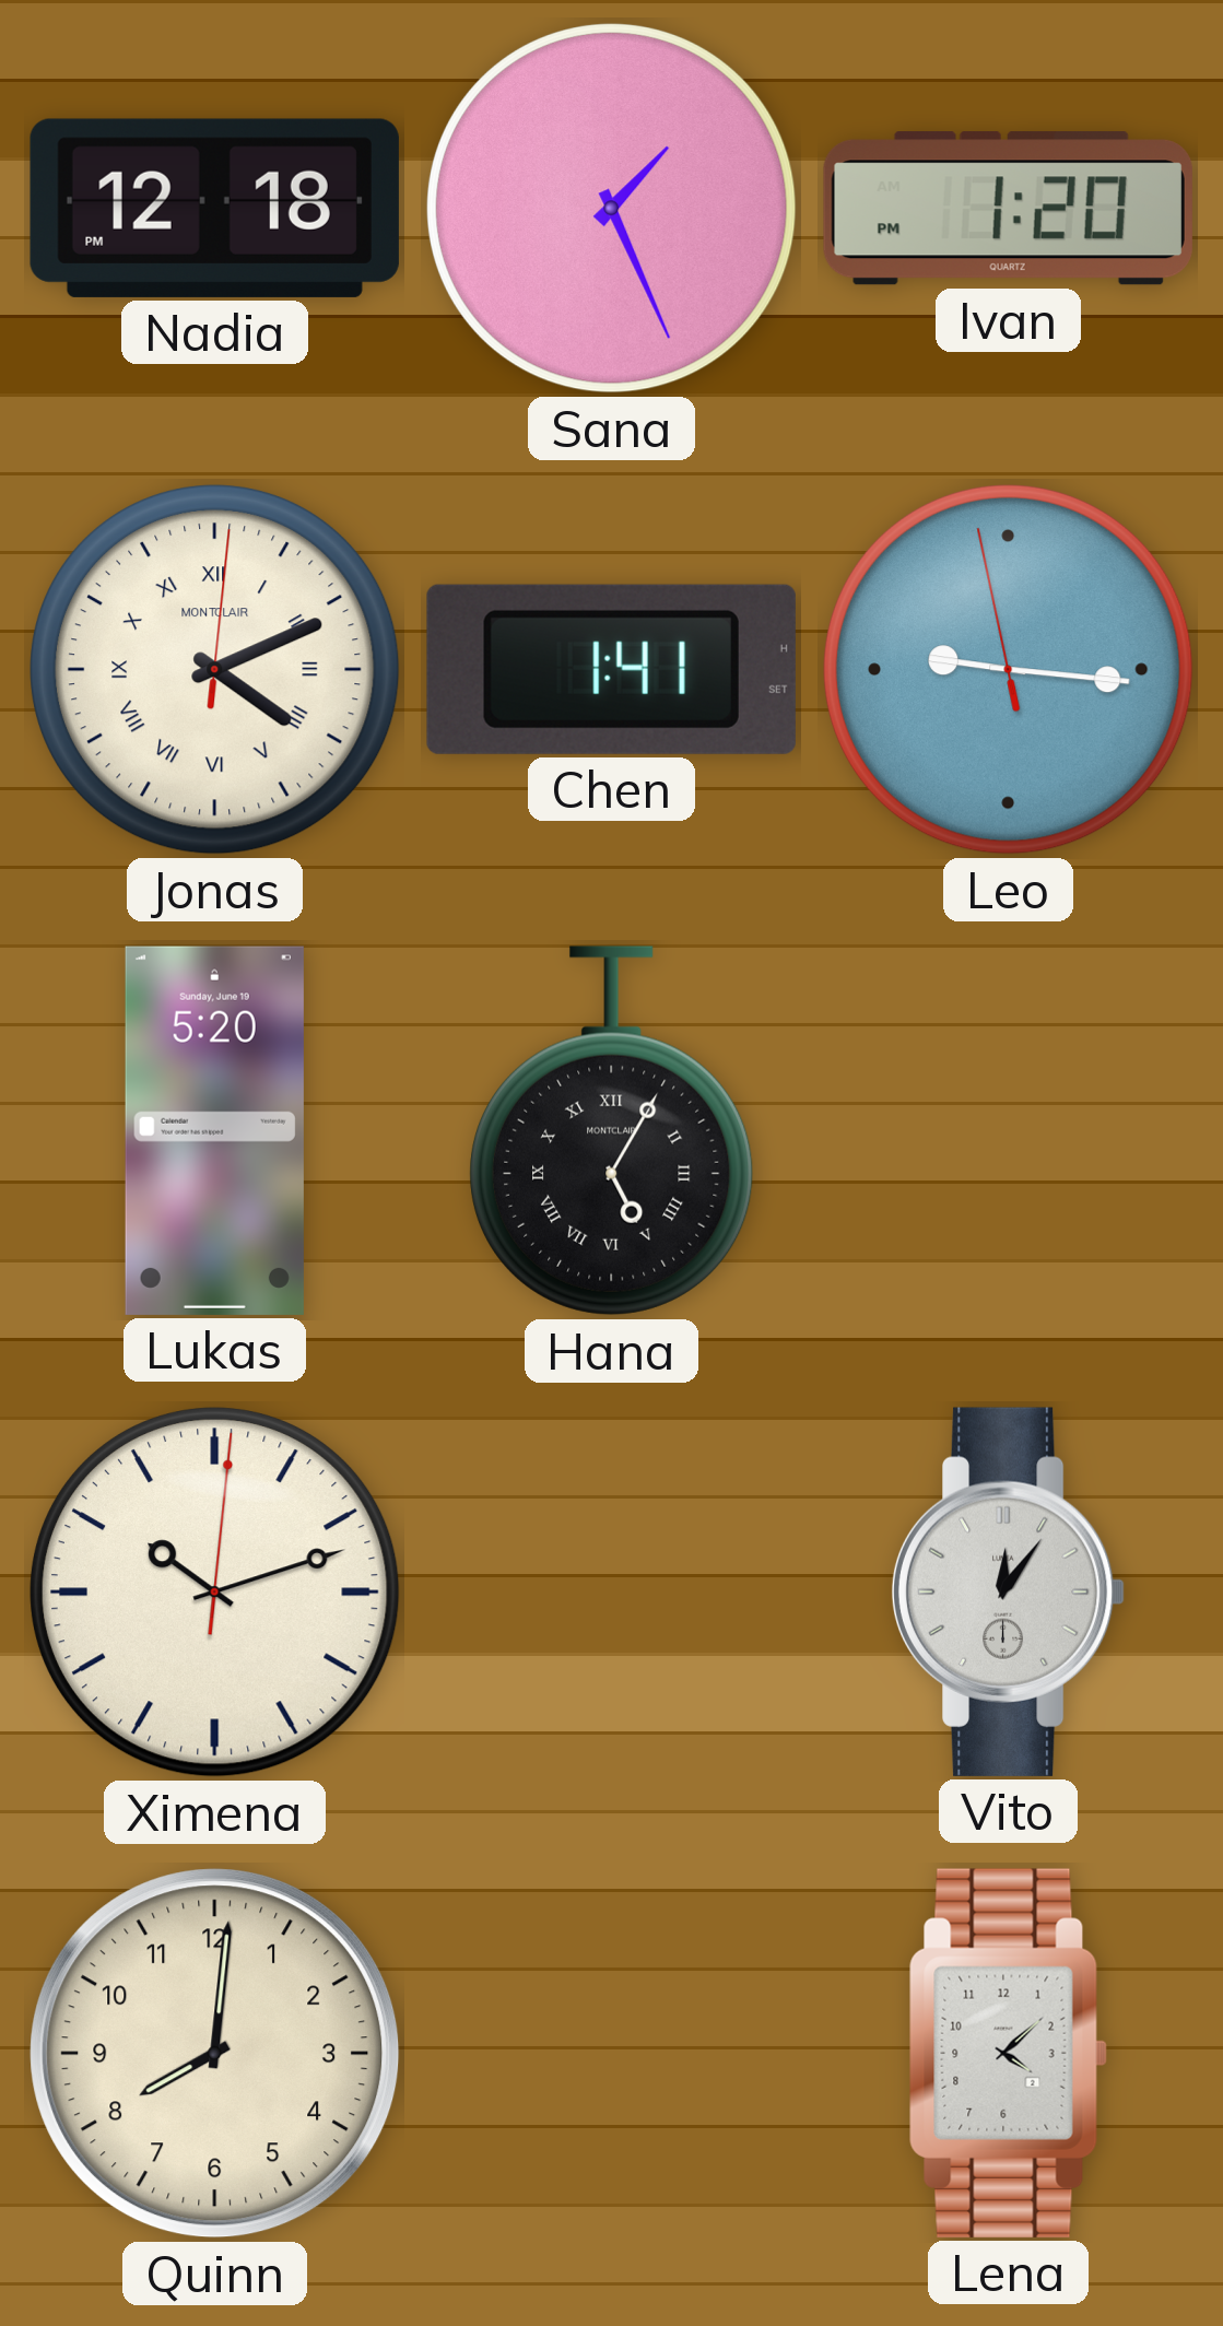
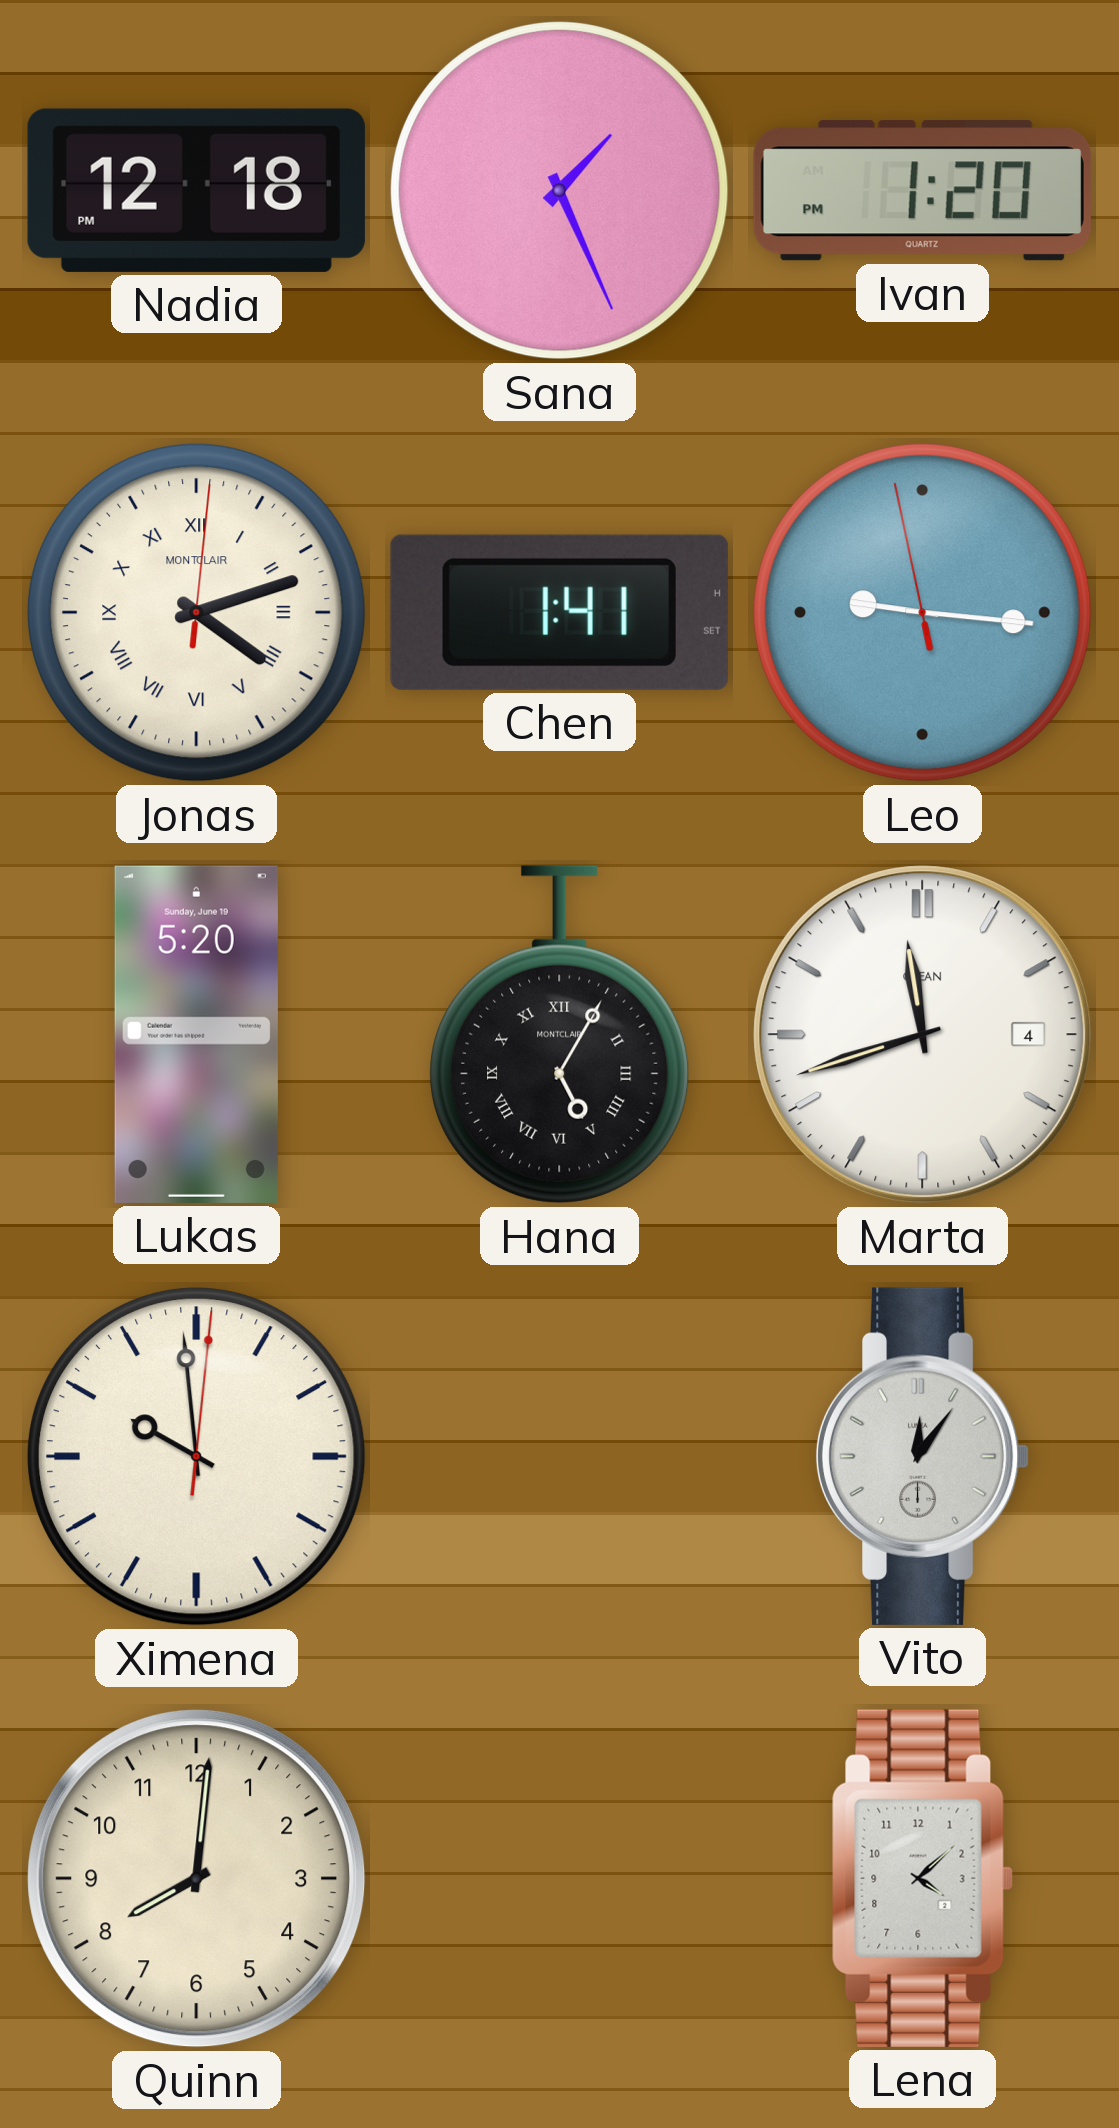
Jonas: 4:11 -> 4:12
Marta: none -> 11:42
Ximena: 10:12 -> 9:59
